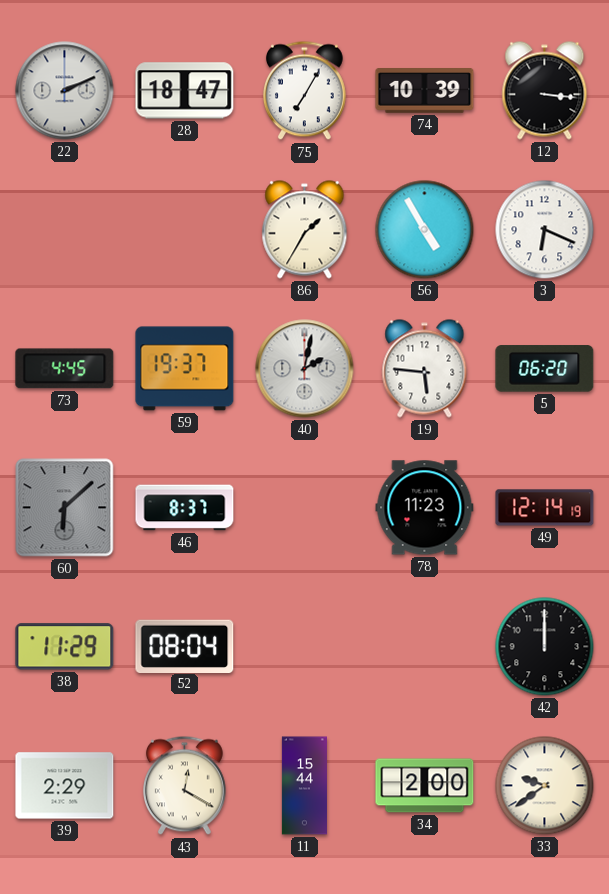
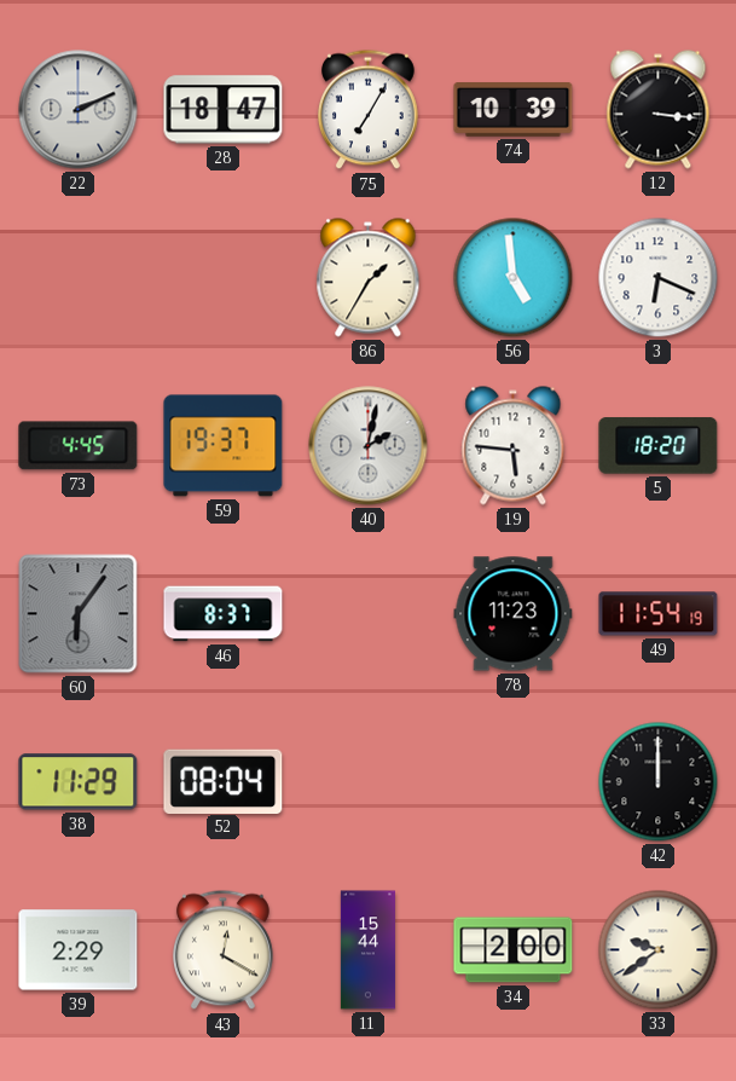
56: 4:55 -> 4:59
5: 06:20 -> 18:20
60: 6:08 -> 6:06
49: 12:14 -> 11:54
